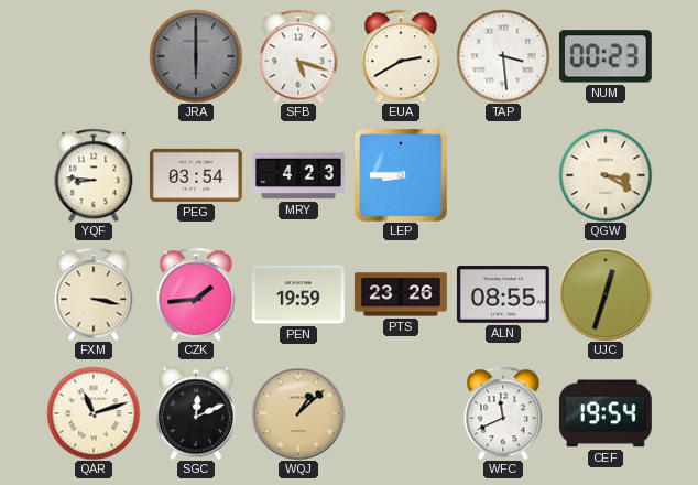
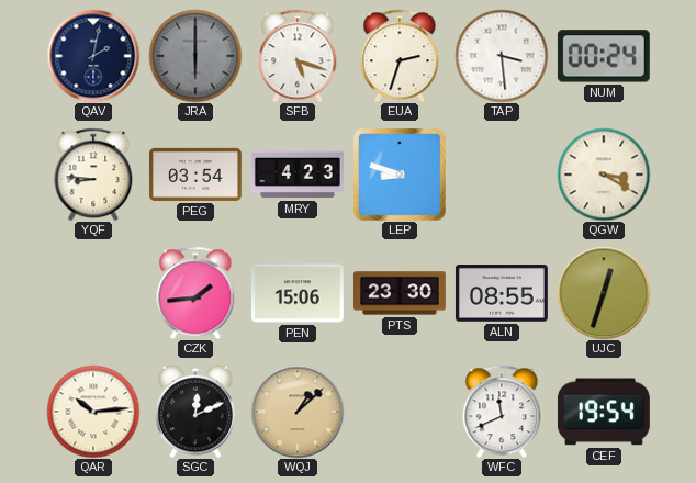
QAV: none -> 2:02
EUA: 2:40 -> 2:33
NUM: 00:23 -> 00:24
LEP: 8:45 -> 8:48
FXM: 3:17 -> none
PEN: 19:59 -> 15:06
PTS: 23:26 -> 23:30
QAR: 11:12 -> 10:14
